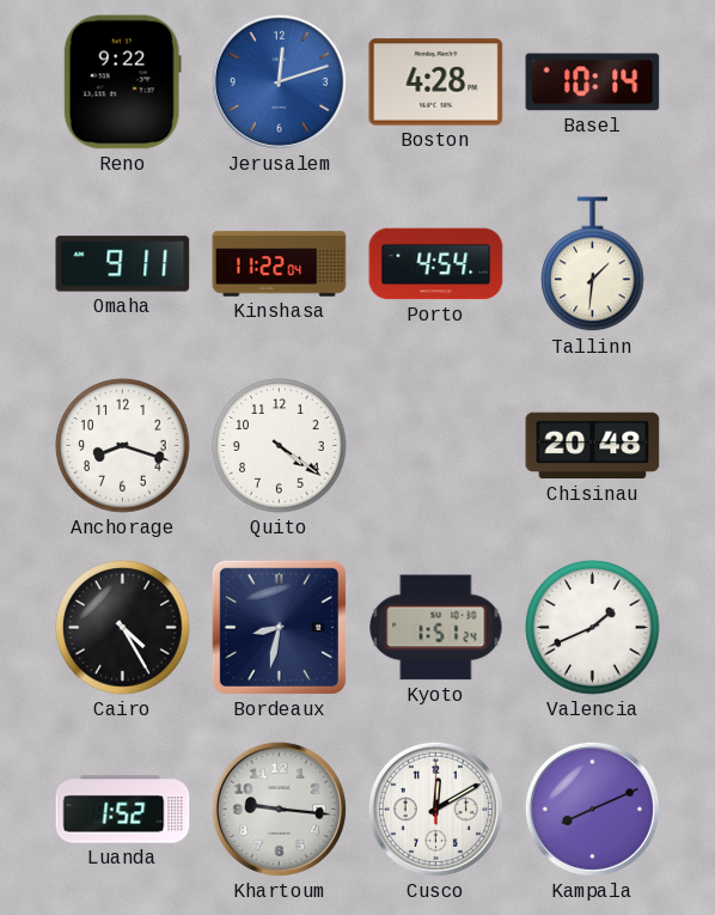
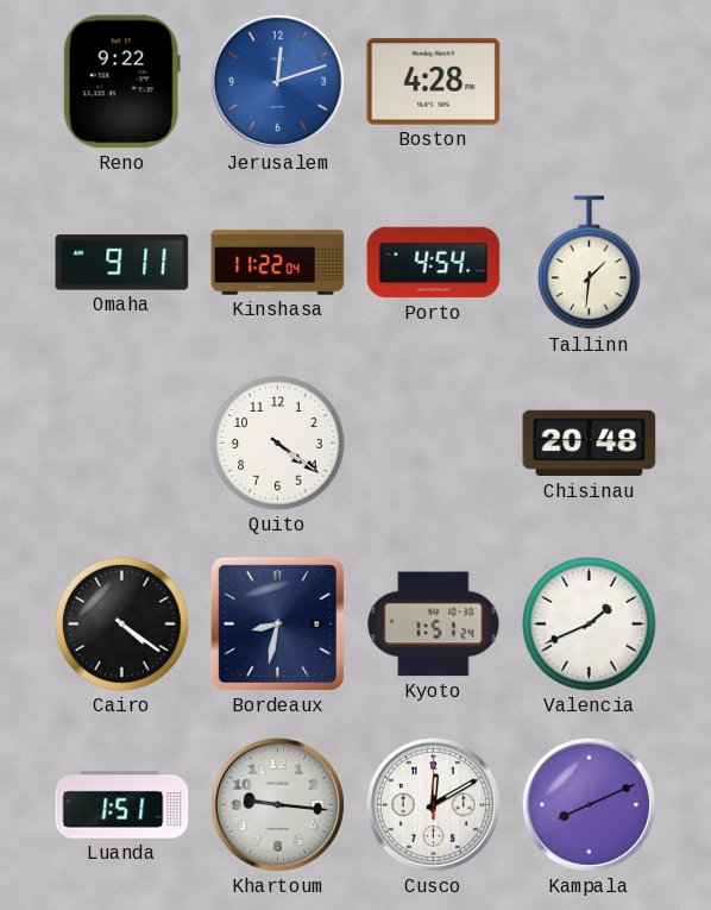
Basel: 10:14 -> none
Anchorage: 8:18 -> none
Cairo: 4:25 -> 4:21
Luanda: 1:52 -> 1:51
